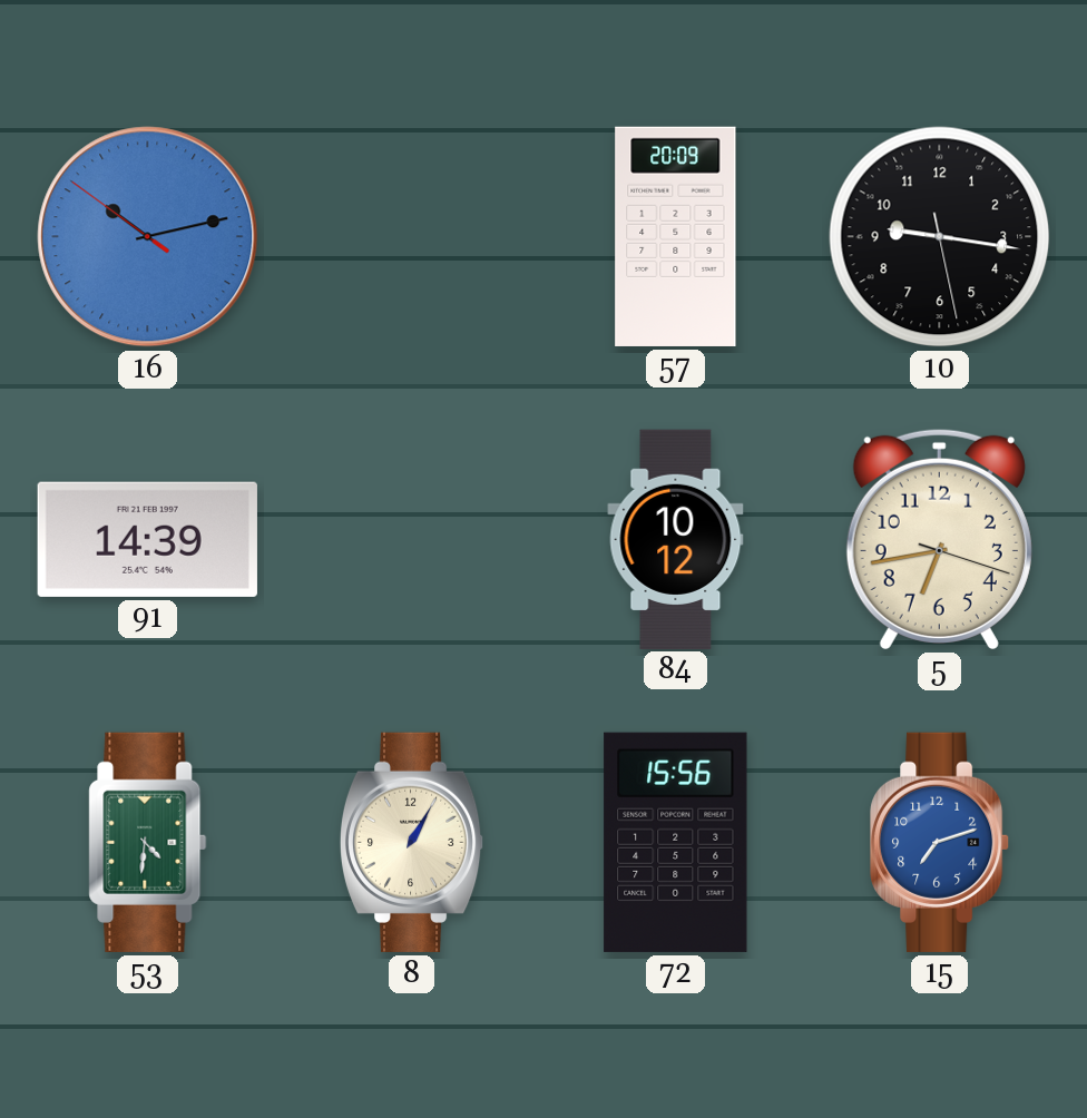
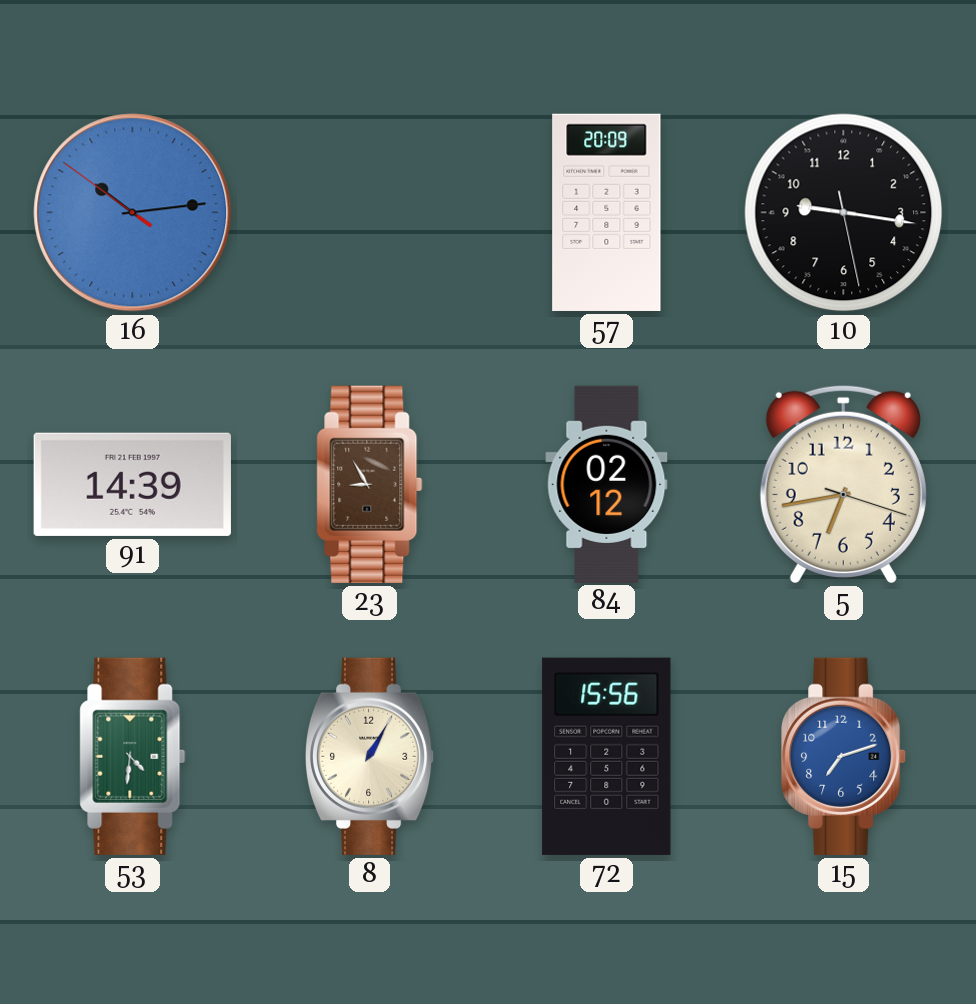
16: 10:12 -> 10:13
23: none -> 8:55
84: 10:12 -> 02:12
